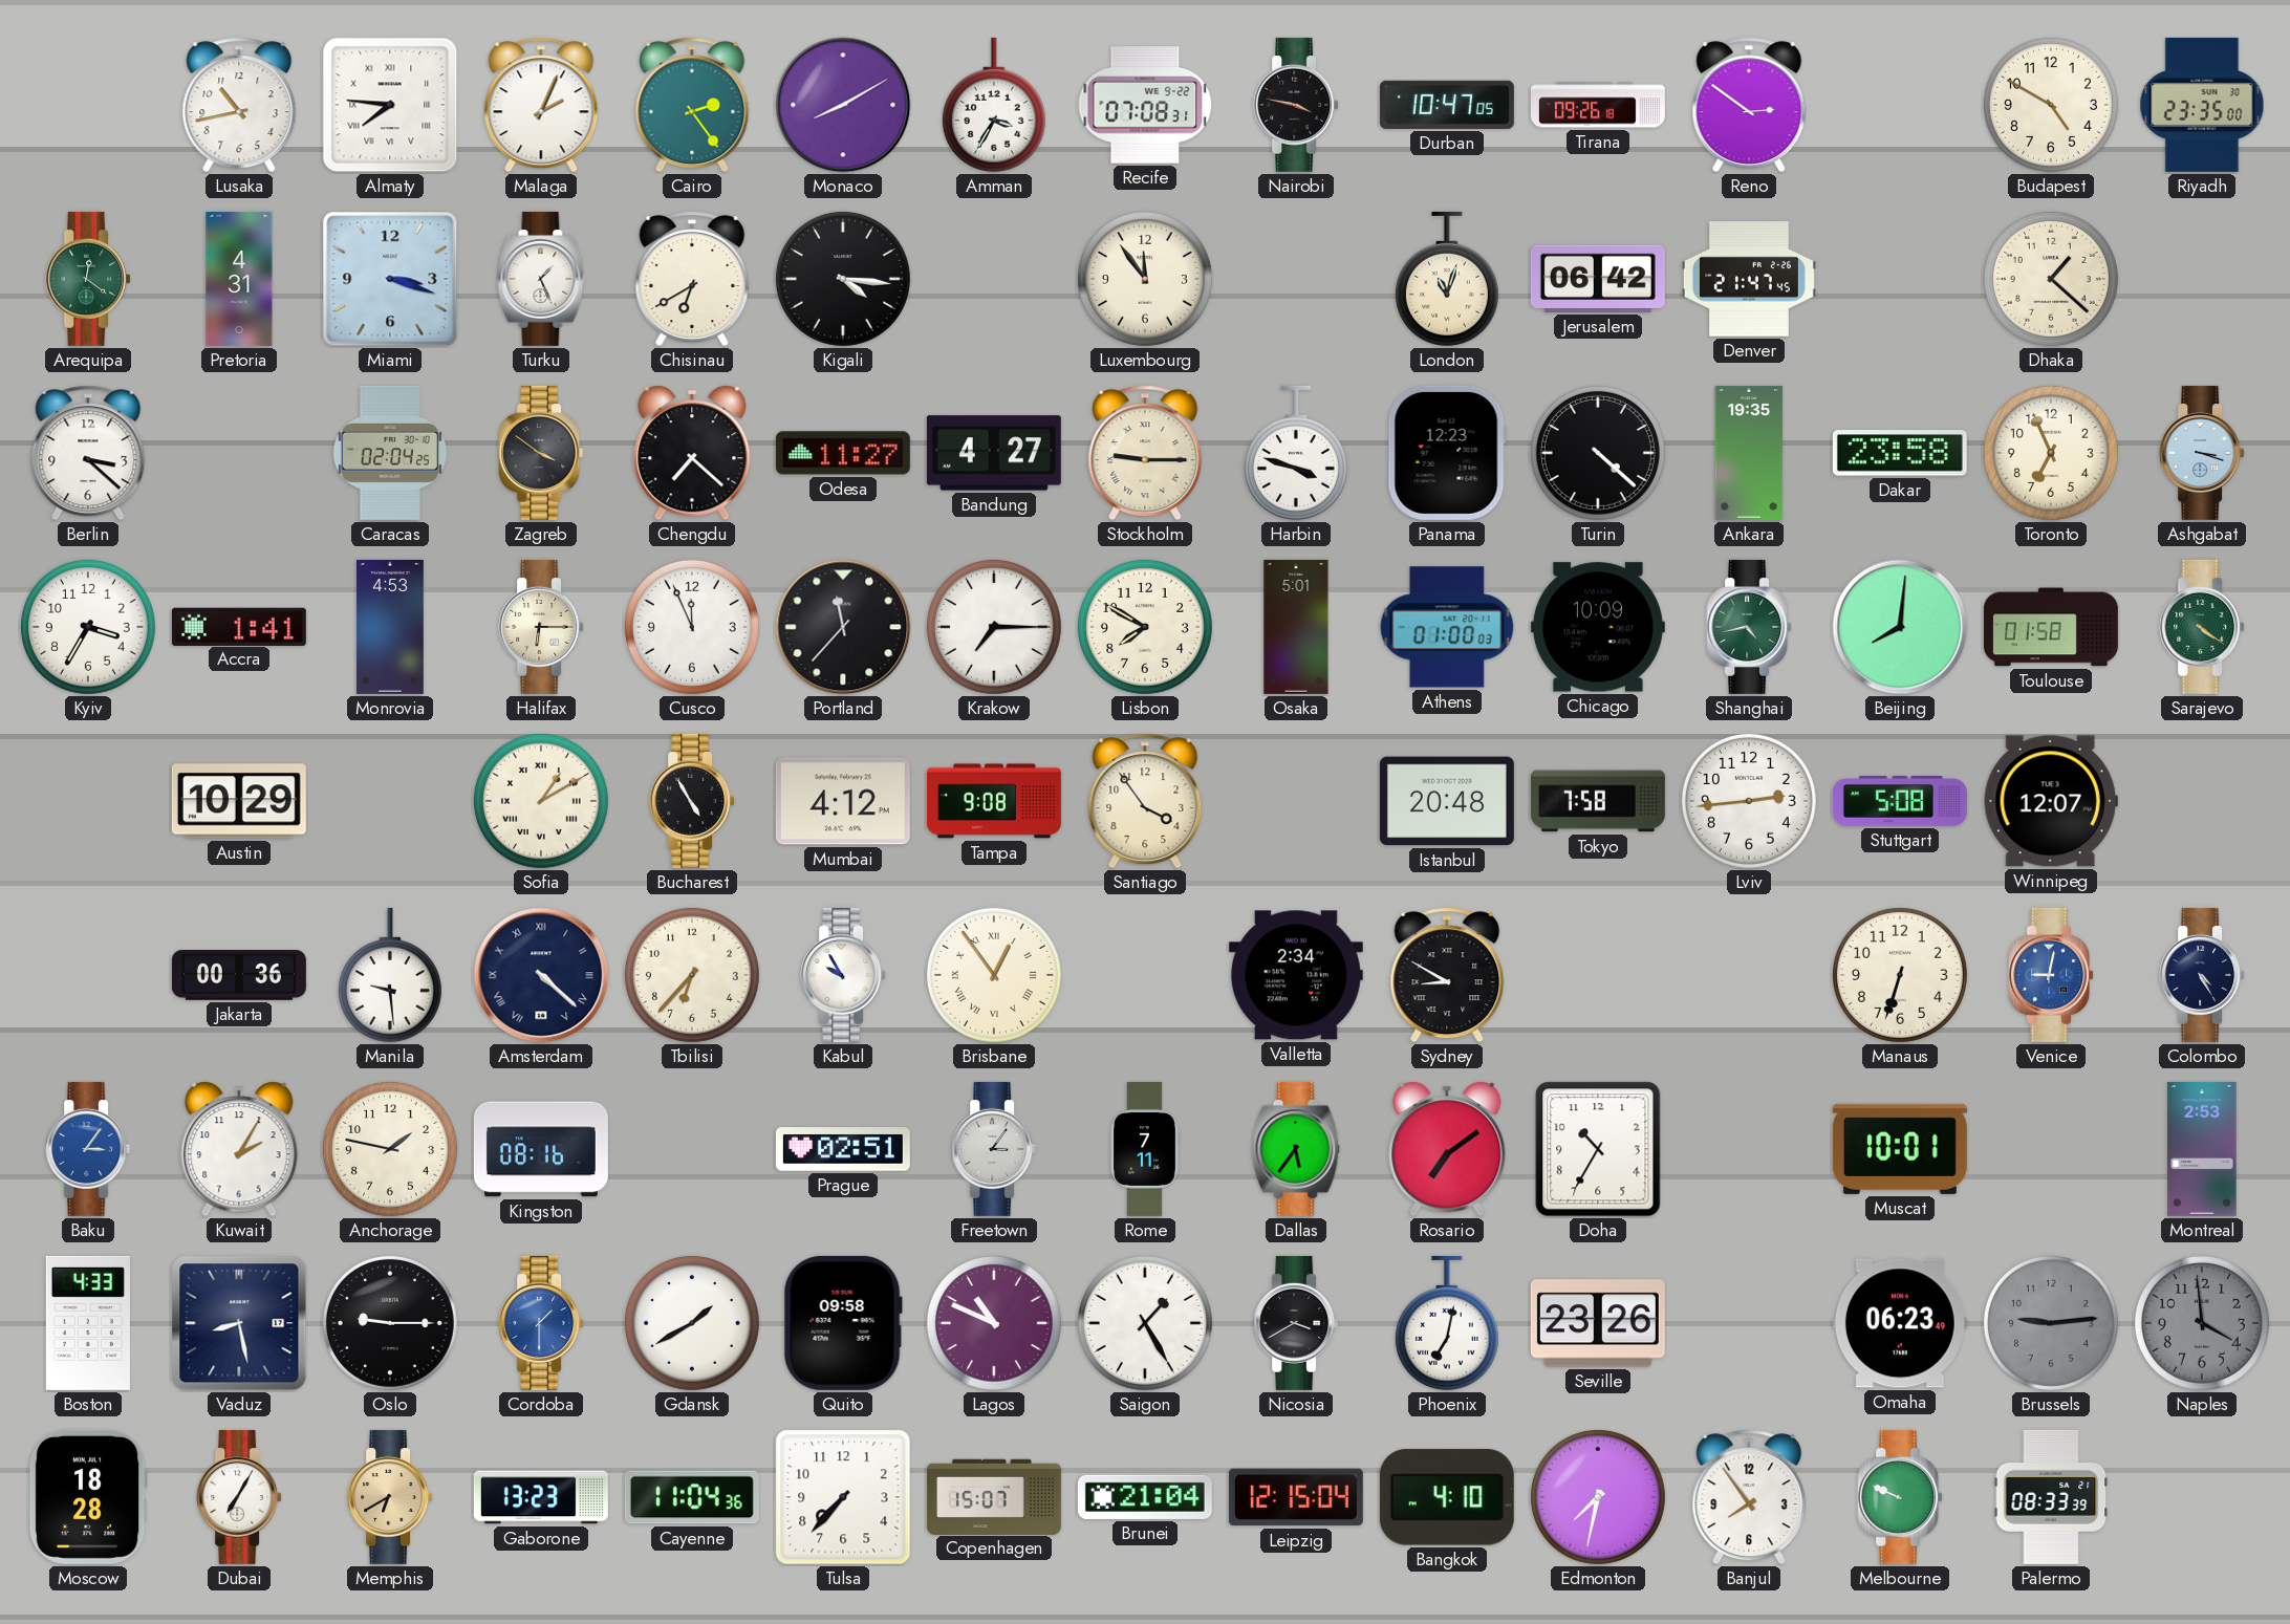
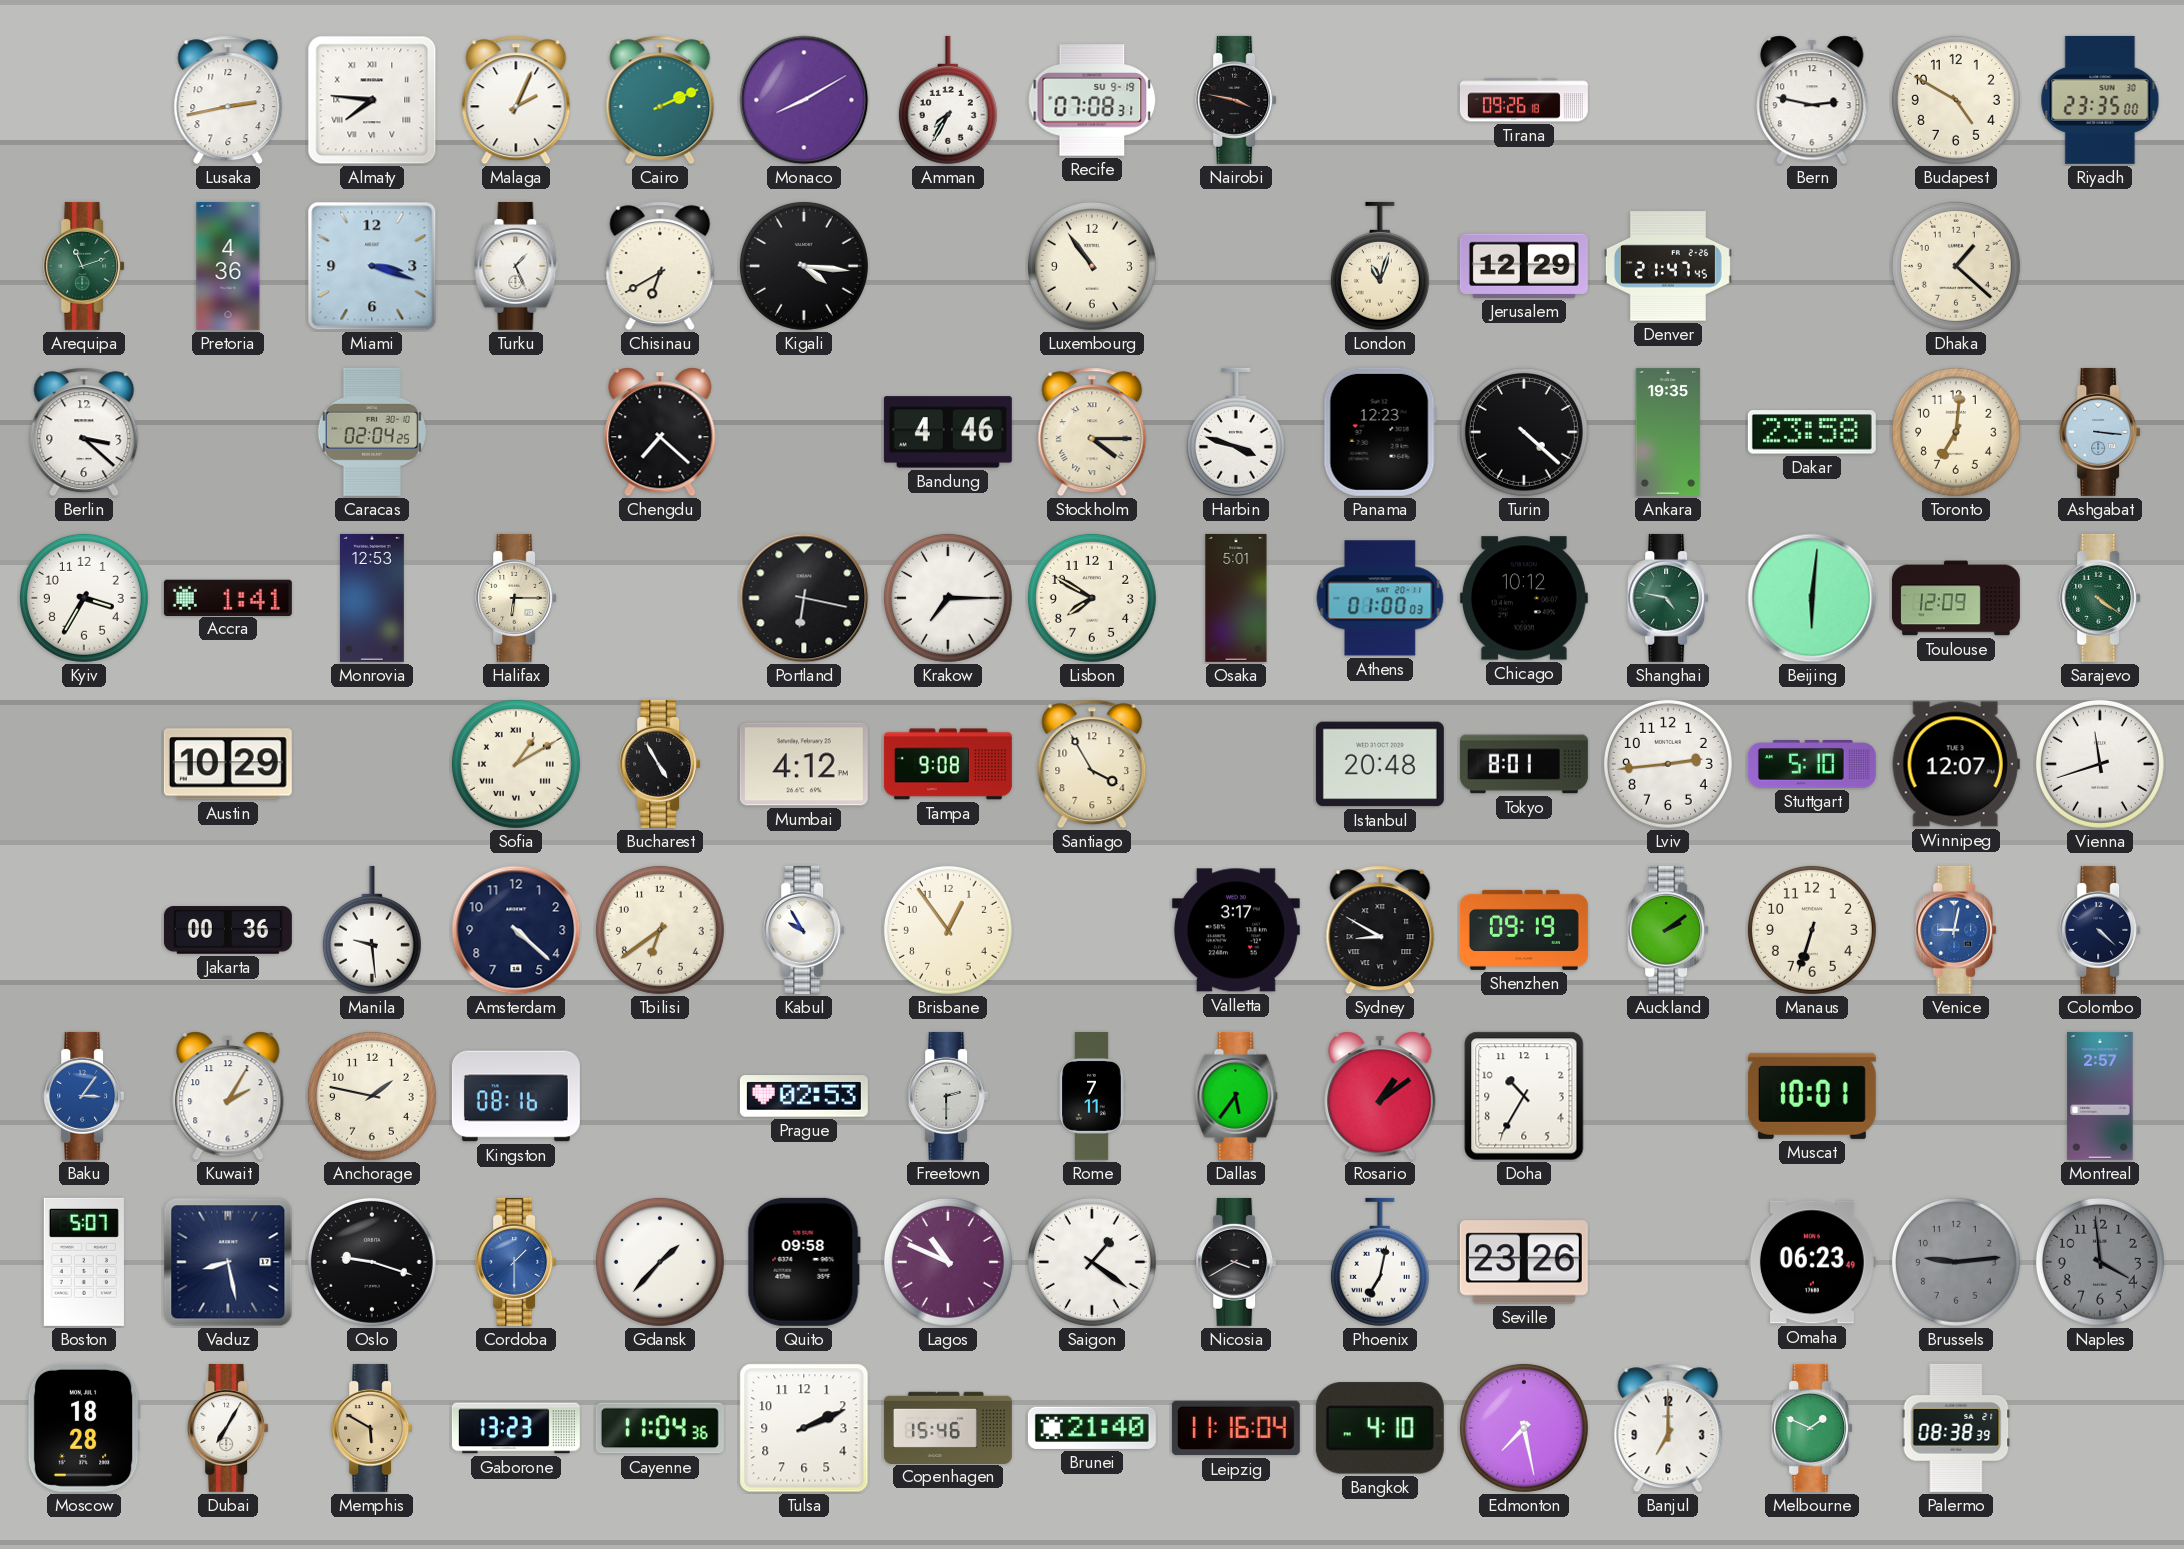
Lusaka: 10:43 -> 2:43
Cairo: 2:24 -> 2:11
Amman: 3:35 -> 7:35
Recife date: WE 9-22 -> SU 9-19
Durban: 10:47 -> none
Reno: 2:51 -> none
Bern: none -> 2:47
Arequipa: 12:21 -> 11:12
Pretoria: 4:31 -> 4:36
Luxembourg: 11:54 -> 10:54
Jerusalem: 06:42 -> 12:29
Zagreb: 3:51 -> none
Odesa: 11:27 -> none
Bandung: 4:27 -> 4:46
Stockholm: 9:15 -> 4:15
Toronto: 6:56 -> 7:01
Ashgabat: 3:18 -> 3:16
Monrovia: 4:53 -> 12:53
Cusco: 11:56 -> none
Portland: 11:37 -> 6:17
Chicago: 10:09 -> 10:12
Shanghai: 4:43 -> 4:47
Beijing: 8:01 -> 6:01
Toulouse: 01:58 -> 12:09
Santiago: 3:54 -> 3:55
Tokyo: 7:58 -> 8:01
Stuttgart: 5:08 -> 5:10
Vienna: none -> 11:42
Amsterdam numerals: Roman -> Arabic
Tbilisi: 6:37 -> 6:39
Brisbane numerals: Roman -> Arabic
Valletta: 2:34 -> 3:17
Shenzhen: none -> 09:19
Auckland: none -> 2:09
Colombo: 4:25 -> 4:22
Prague: 02:51 -> 02:53
Freetown: 3:06 -> 2:30
Rosario: 7:09 -> 1:09
Montreal: 2:53 -> 2:57
Boston: 4:33 -> 5:07
Oslo: 9:15 -> 9:18
Gdansk: 1:40 -> 1:37
Saigon: 1:25 -> 1:21
Memphis: 6:40 -> 5:50
Tulsa: 7:37 -> 2:11
Copenhagen: 15:07 -> 15:46
Brunei: 21:04 -> 21:40
Leipzig: 12:15 -> 11:16
Edmonton: 7:32 -> 7:28
Banjul: 7:54 -> 7:00
Melbourne: 9:49 -> 1:49
Palermo: 08:33 -> 08:38
